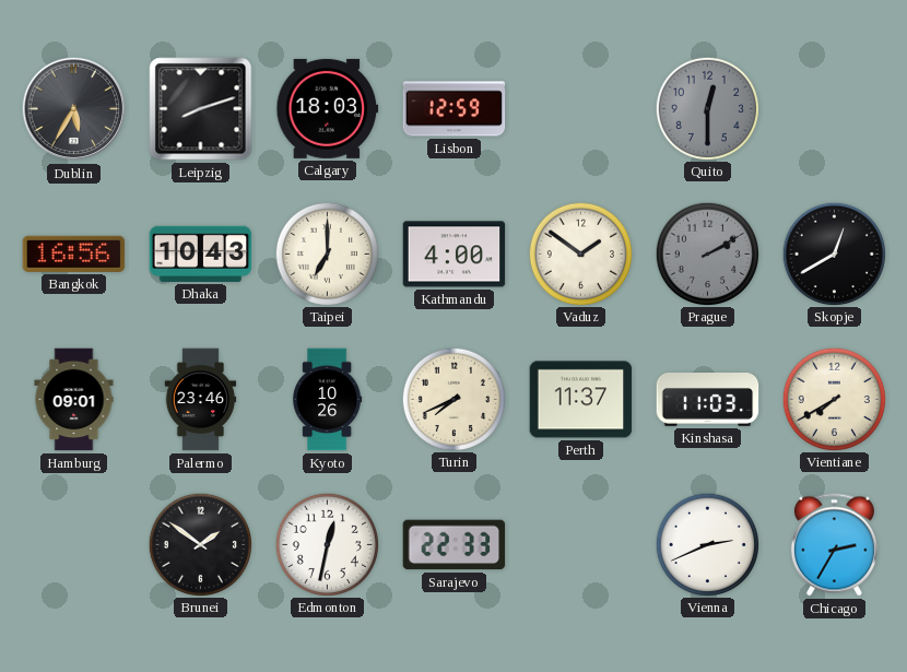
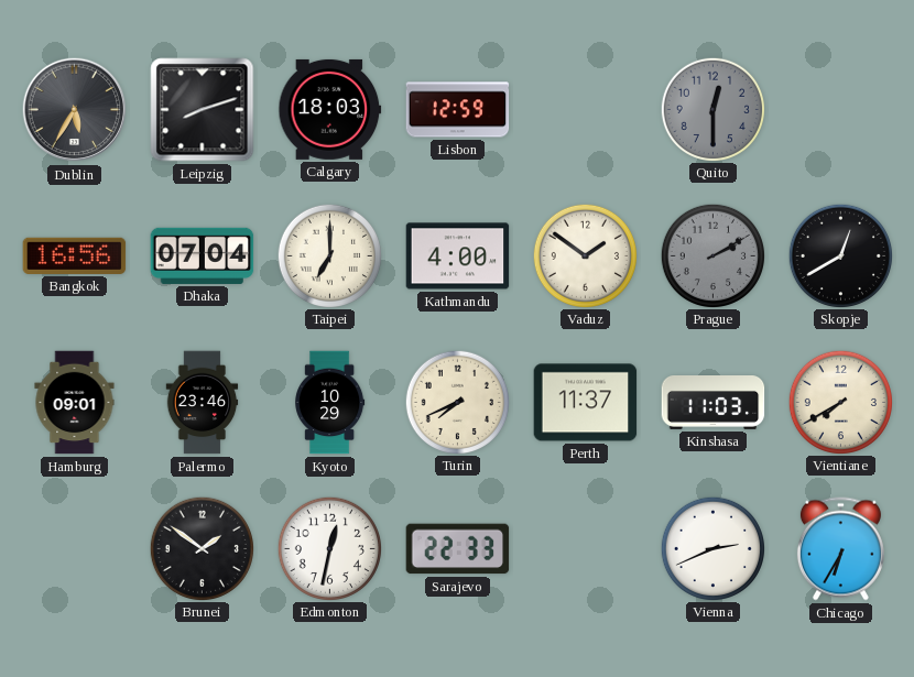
Dhaka: 10:43 -> 07:04
Kyoto: 10:26 -> 10:29
Chicago: 2:35 -> 6:35
